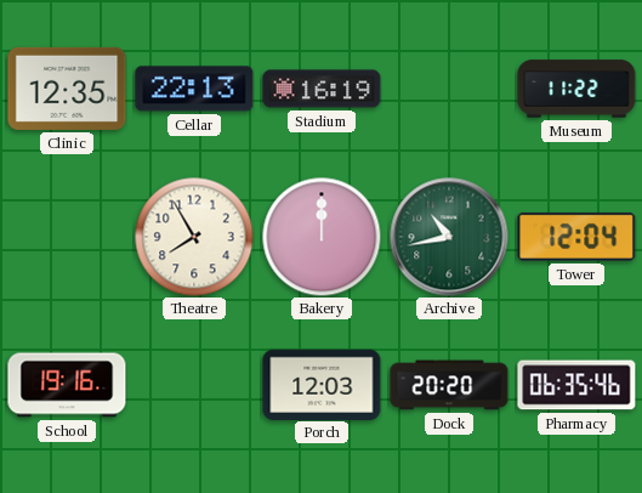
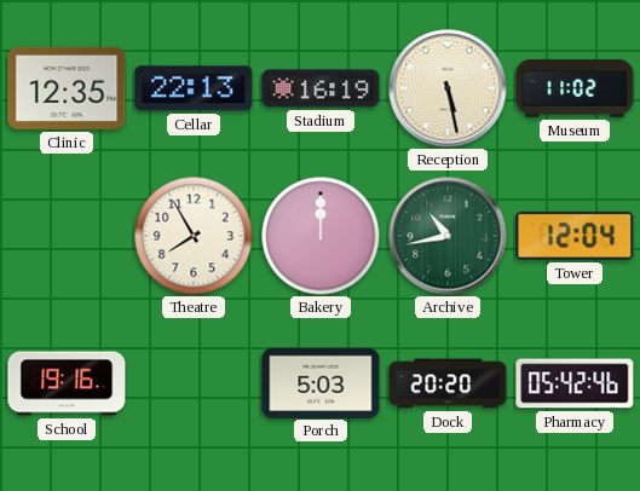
Reception: none -> 5:28
Museum: 11:22 -> 11:02
Porch: 12:03 -> 5:03
Pharmacy: 06:35 -> 05:42
